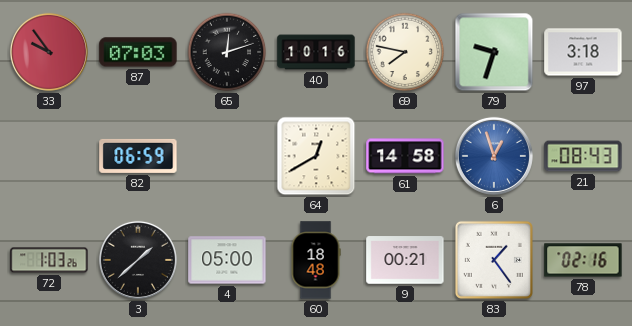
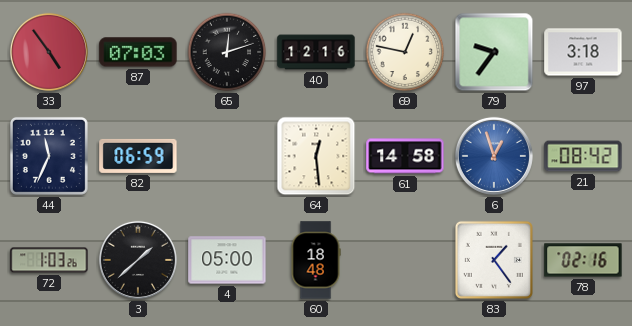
33: 9:54 -> 4:54
40: 10:16 -> 12:16
69: 7:47 -> 12:47
79: 9:33 -> 9:36
44: none -> 11:34
64: 12:40 -> 12:29
21: 08:43 -> 08:42
9: 00:21 -> none
